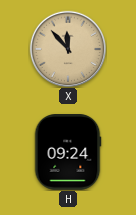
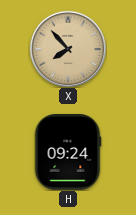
X: 11:53 -> 7:53
